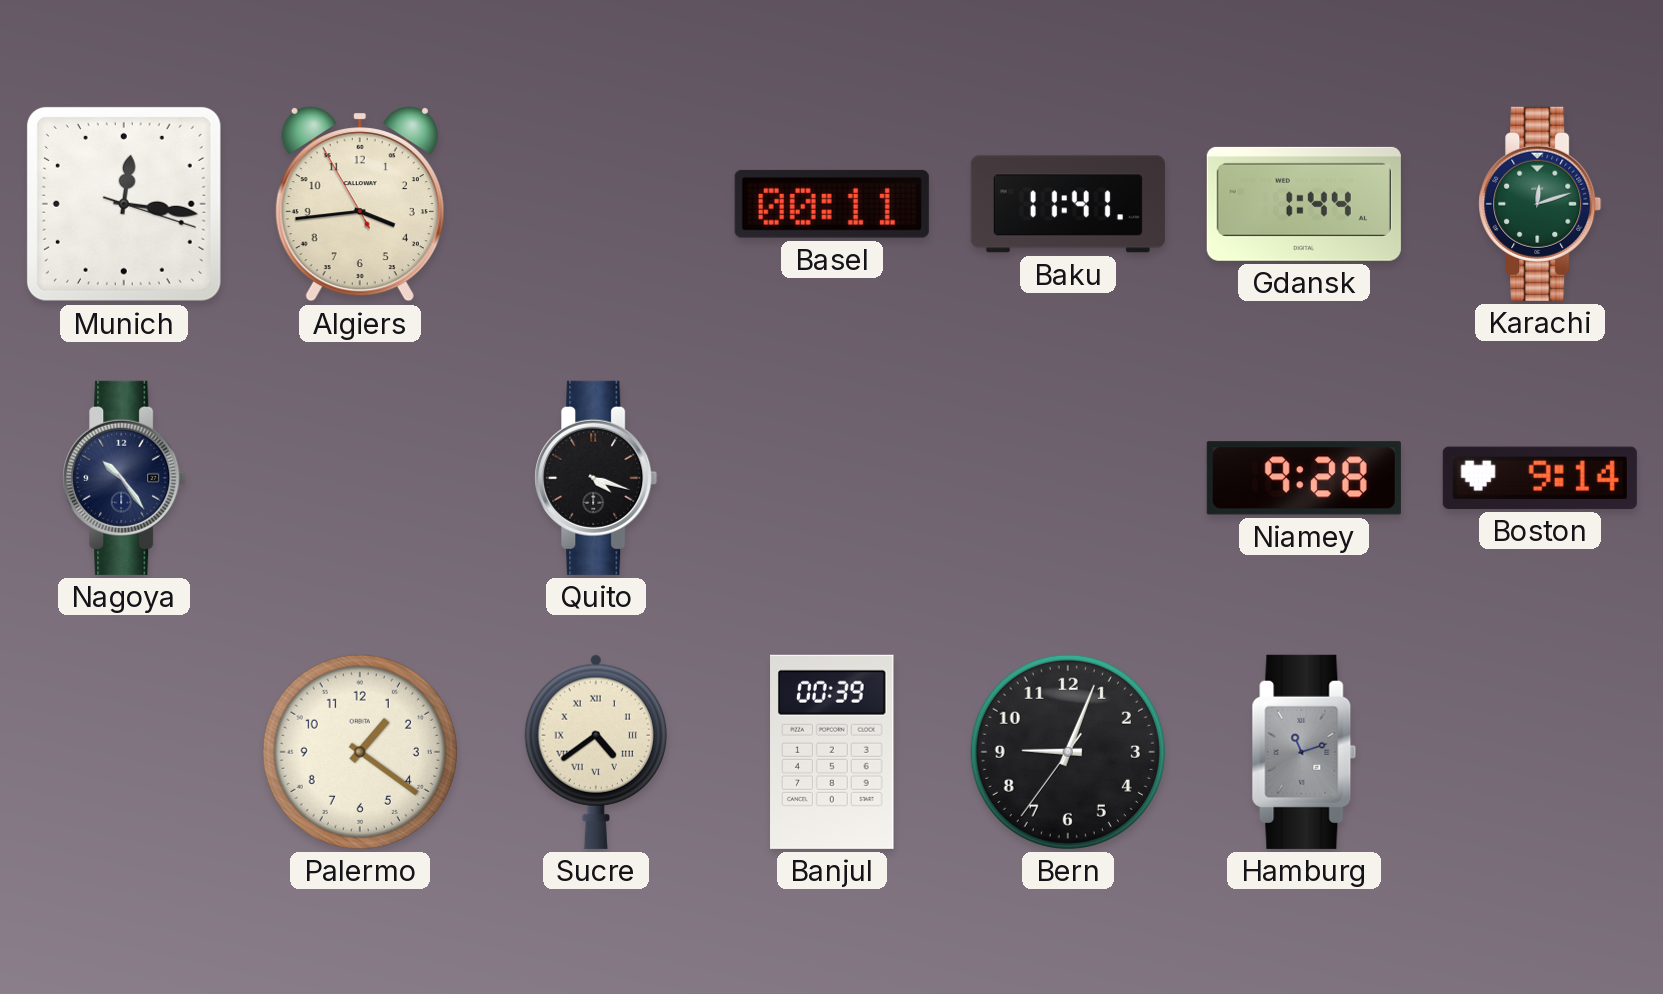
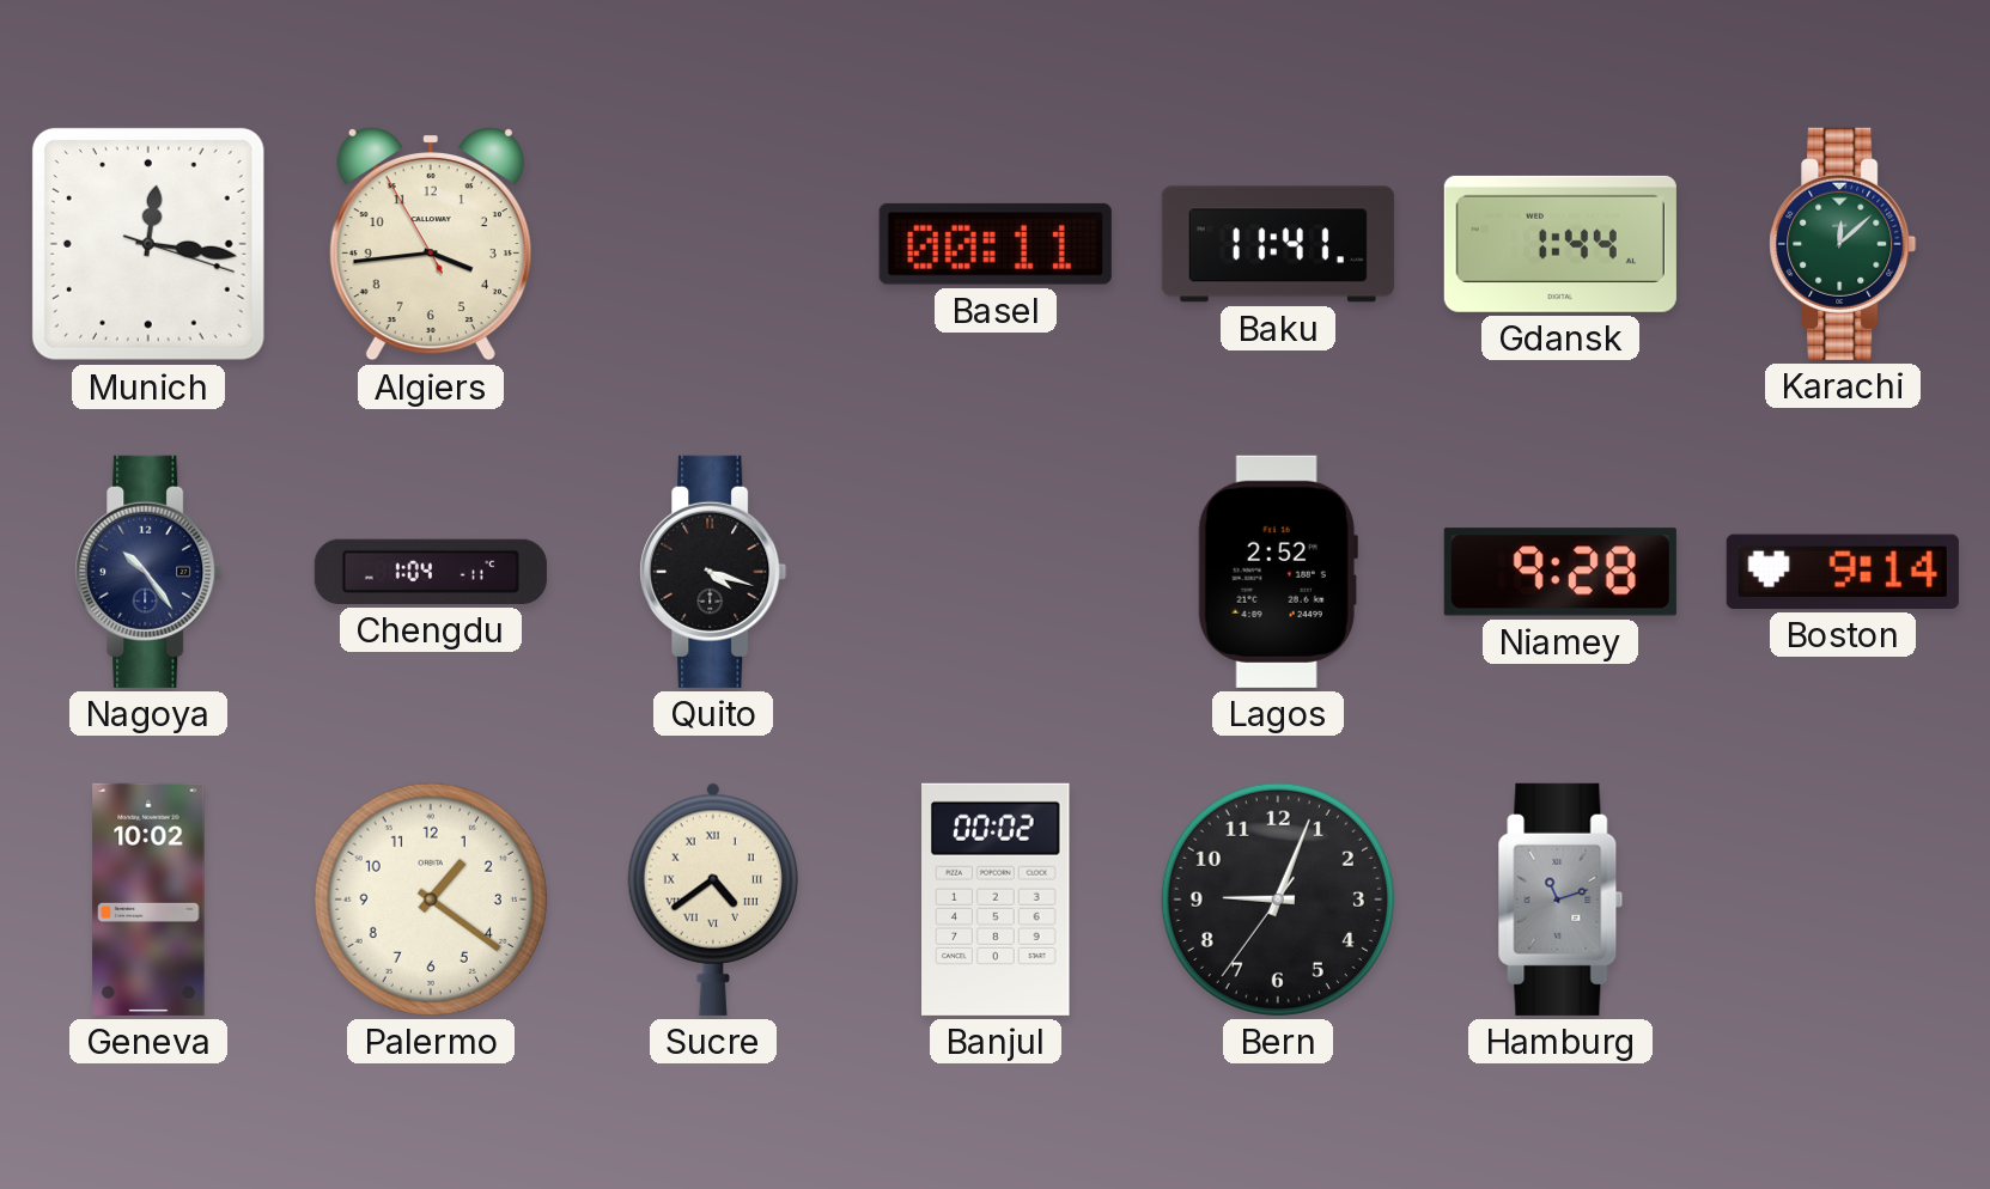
Karachi: 12:12 -> 12:08
Chengdu: none -> 1:04
Lagos: none -> 2:52
Geneva: none -> 10:02
Banjul: 00:39 -> 00:02
